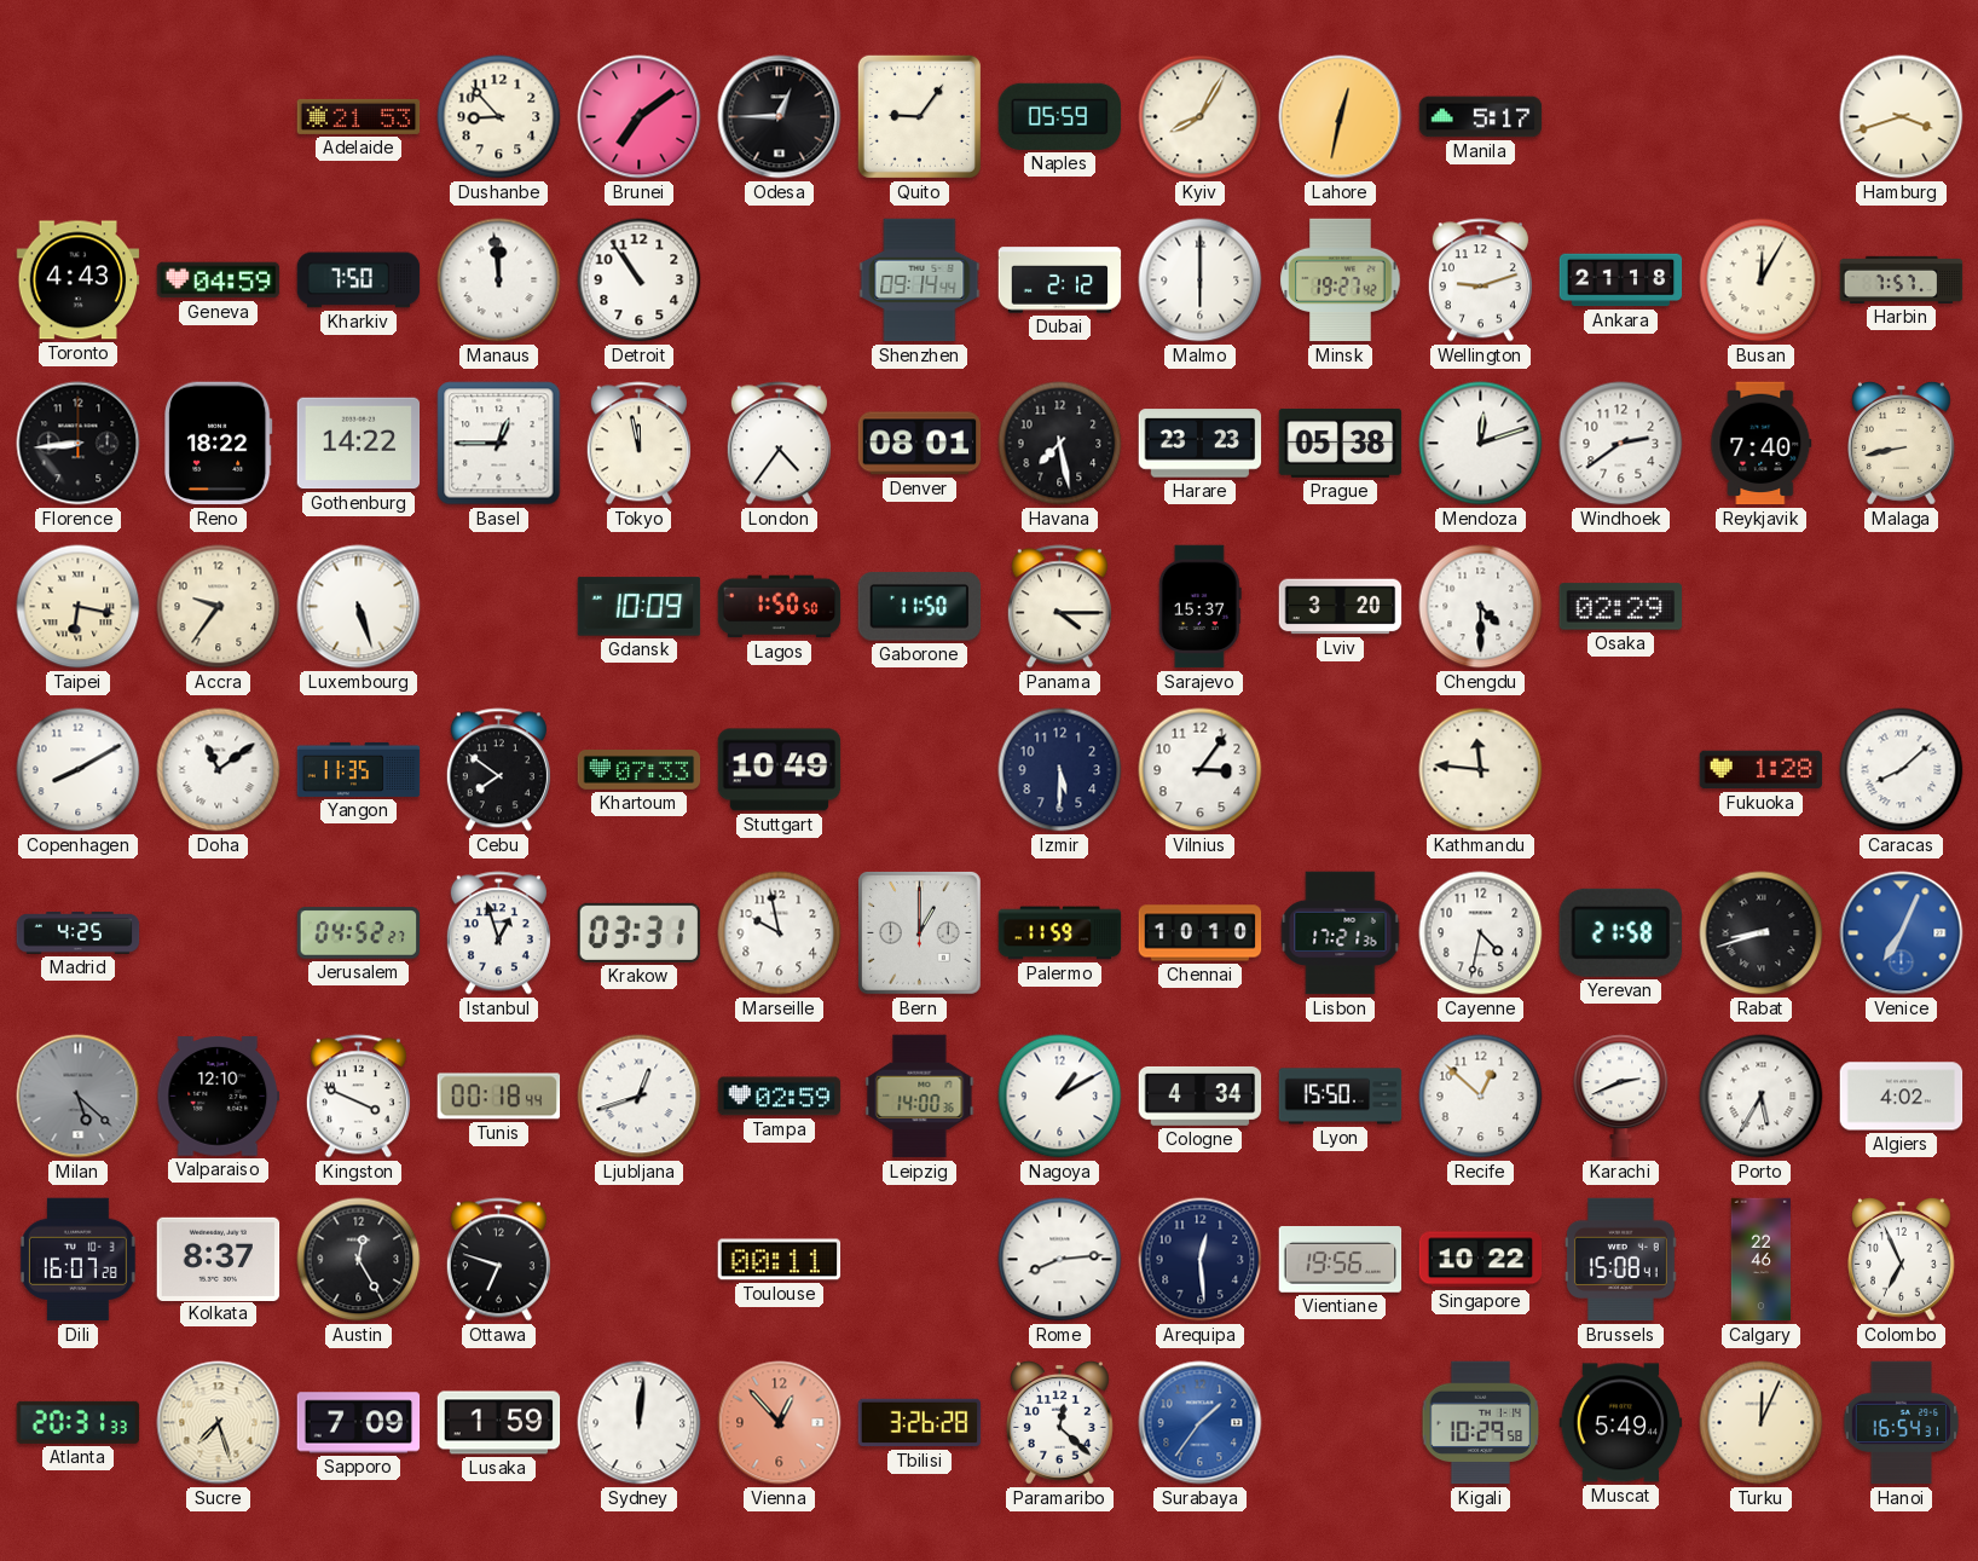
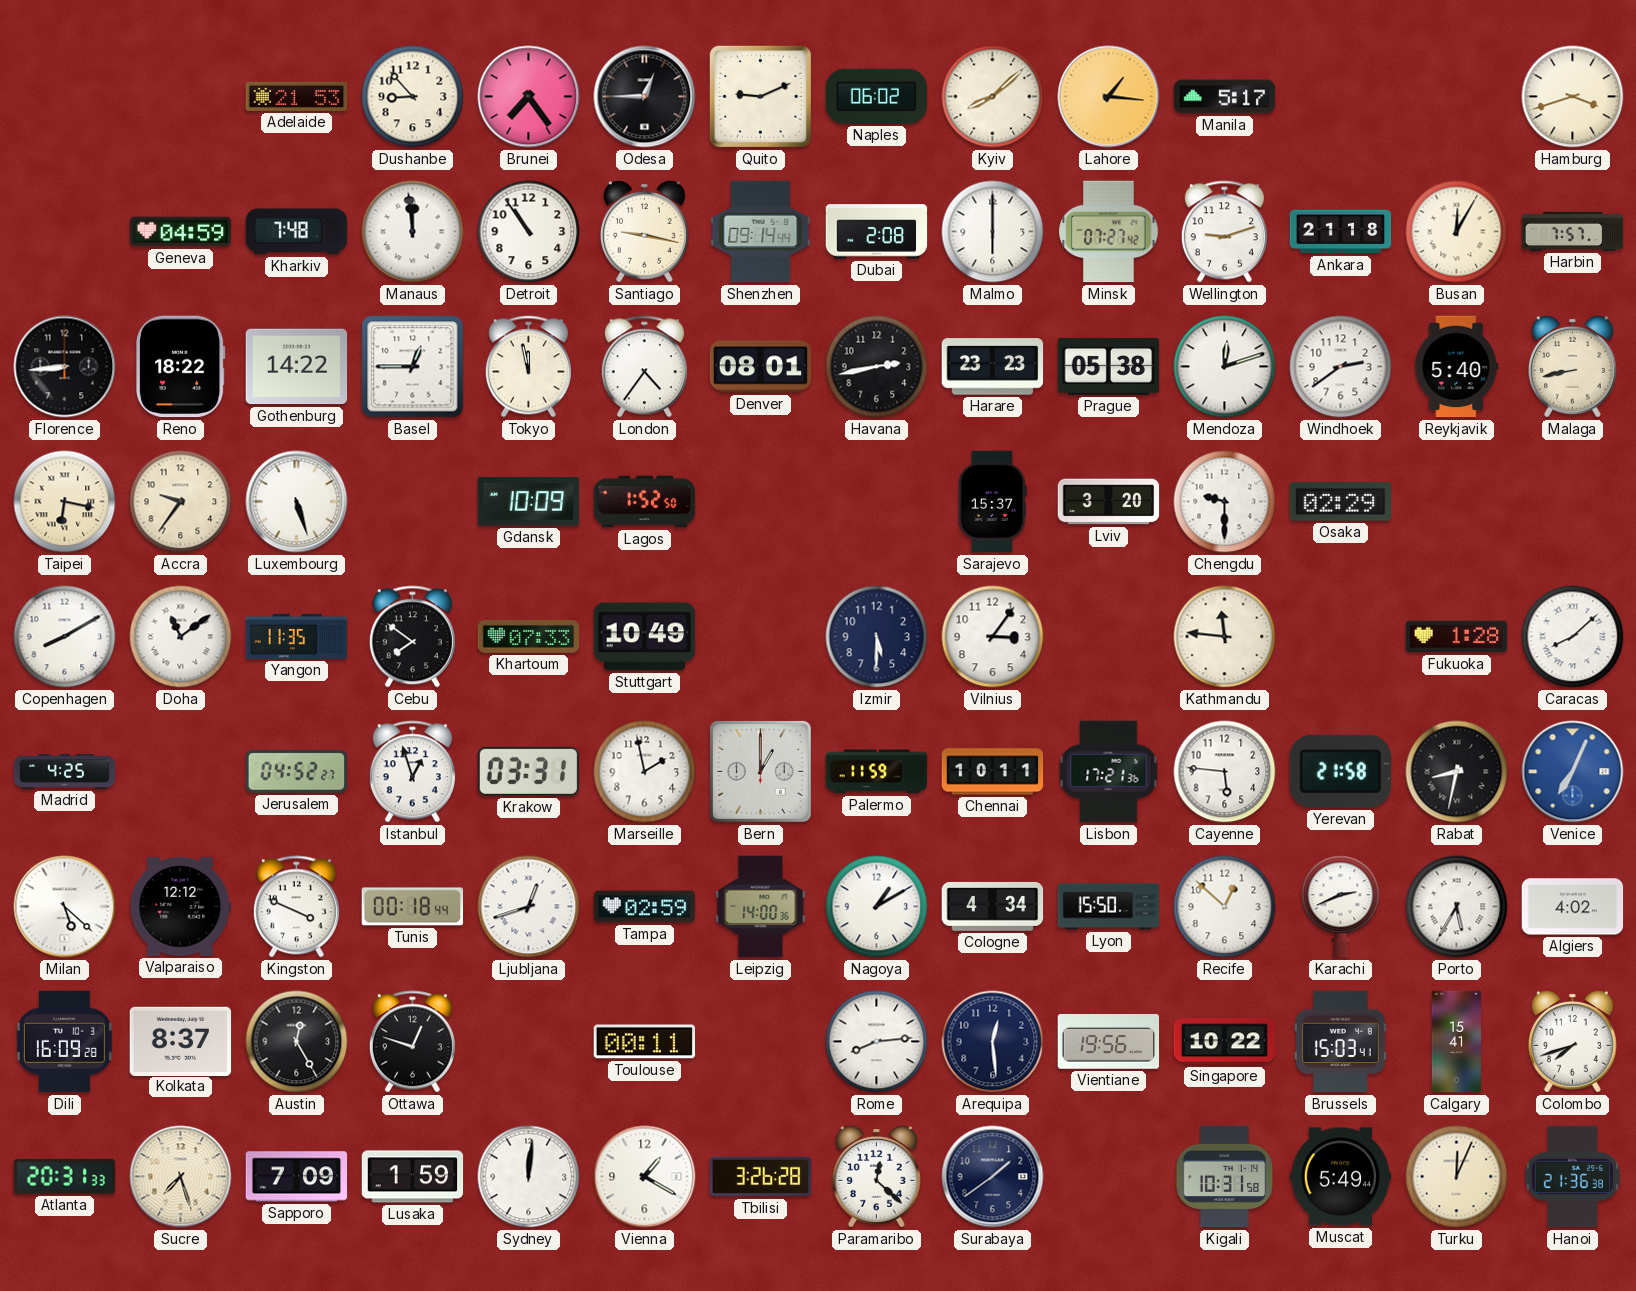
Brunei: 7:09 -> 7:24
Quito: 9:06 -> 9:11
Naples: 05:59 -> 06:02
Kyiv: 8:05 -> 8:08
Lahore: 12:32 -> 1:16
Toronto: 4:43 -> none
Kharkiv: 7:50 -> 7:48
Santiago: none -> 9:17
Dubai: 2:12 -> 2:08
Minsk: 19:27 -> 07:27
Havana: 7:28 -> 2:43
Reykjavik: 7:40 -> 5:40
Lagos: 1:50 -> 1:52
Gaborone: 11:50 -> none
Panama: 4:15 -> none
Chengdu: 4:30 -> 9:30
Marseille: 9:58 -> 1:58
Chennai: 10:10 -> 10:11
Cayenne: 4:32 -> 5:46
Rabat: 8:42 -> 8:32
Milan dial: grey -> white
Valparaiso: 12:10 -> 12:12
Dili: 16:07 -> 16:09
Ottawa: 6:48 -> 12:48
Brussels: 15:08 -> 15:03
Calgary: 22:46 -> 15:41
Colombo: 6:56 -> 7:42
Vienna: 12:53 -> 1:20
Vienna dial: salmon -> white
Surabaya: 1:36 -> 1:39
Surabaya dial: blue -> navy
Kigali: 10:29 -> 10:31
Hanoi: 16:54 -> 21:36
